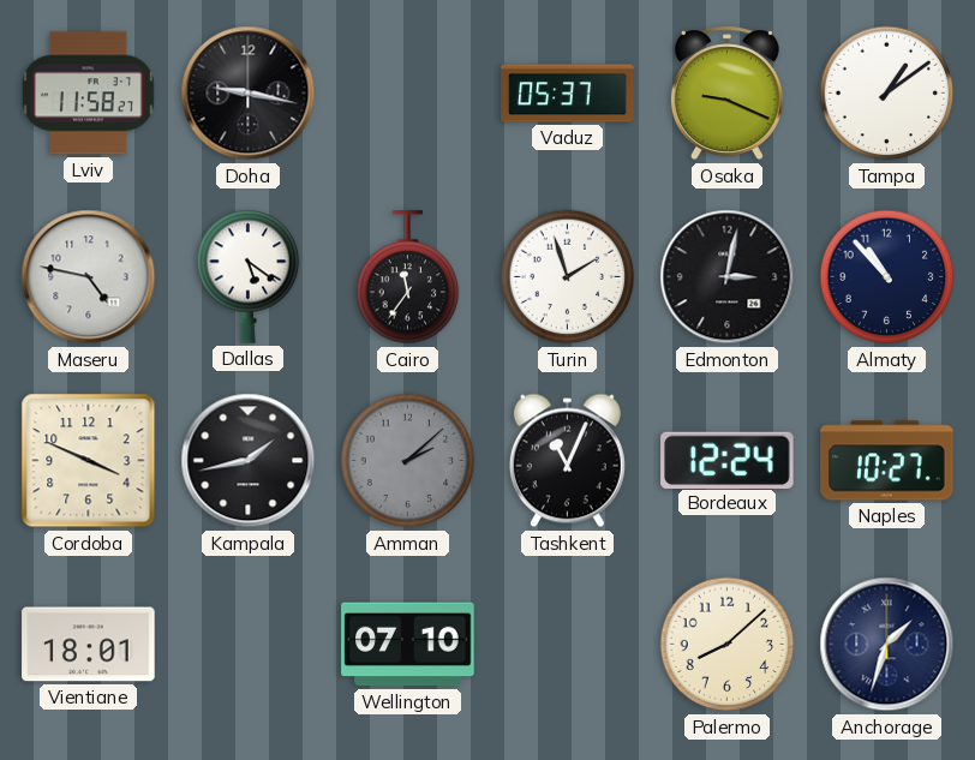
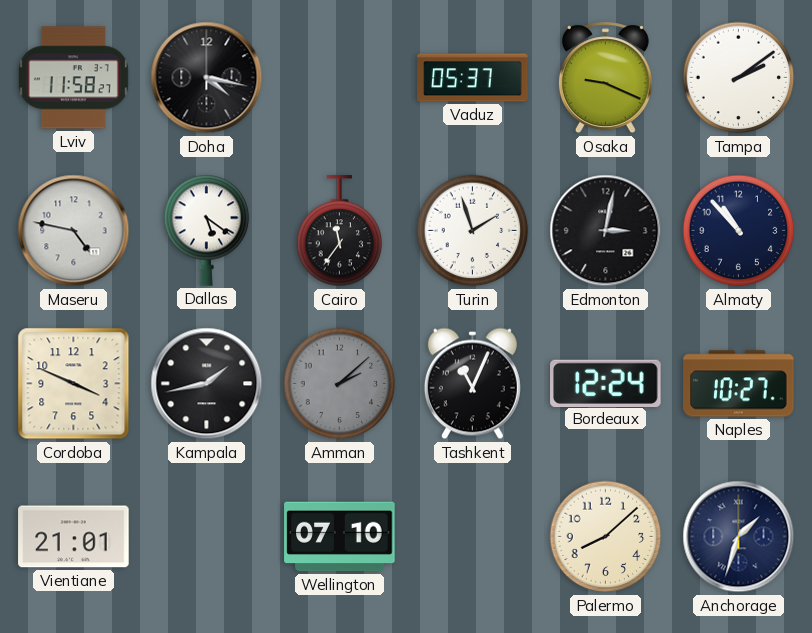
Doha: 9:17 -> 4:17
Tampa: 1:09 -> 2:09
Vientiane: 18:01 -> 21:01
